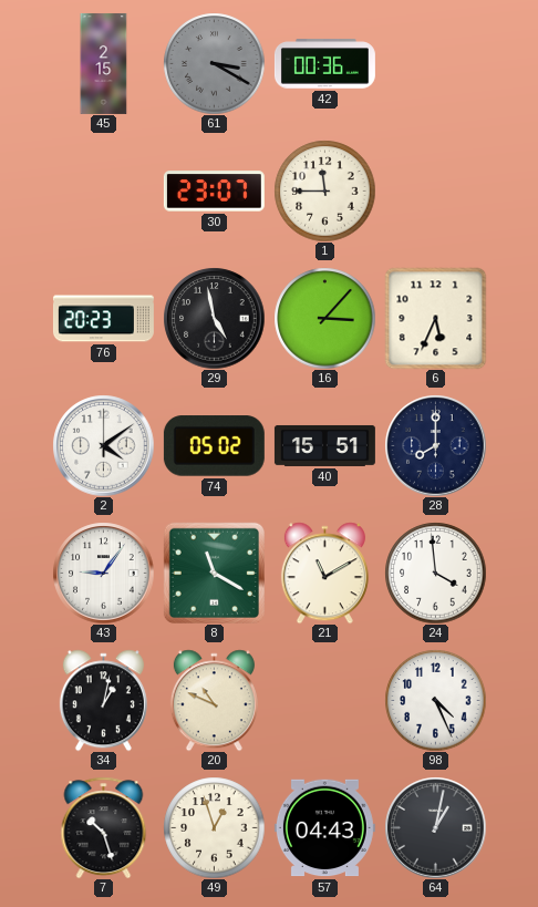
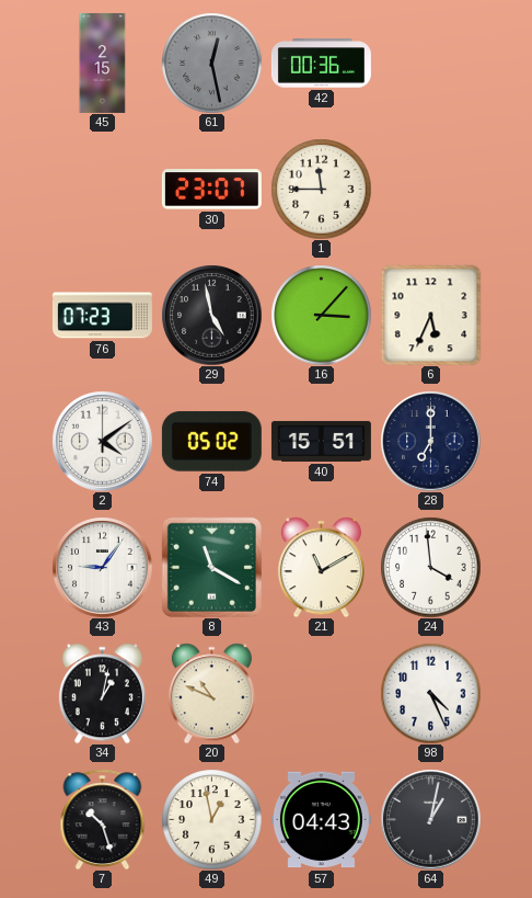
61: 3:20 -> 12:28
76: 20:23 -> 07:23
28: 8:00 -> 7:00
49: 12:57 -> 12:58
